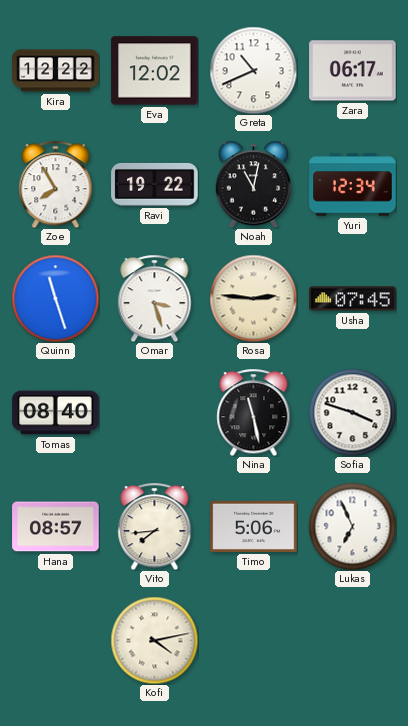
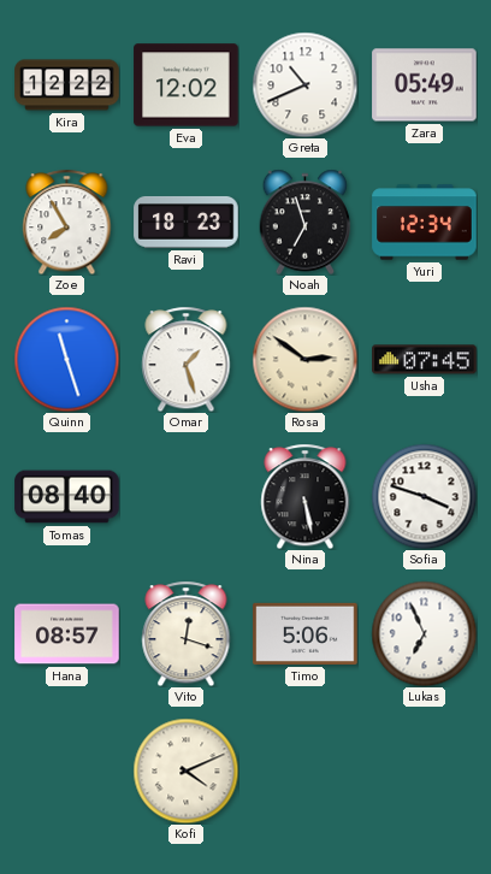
Zara: 06:17 -> 05:49
Ravi: 19:22 -> 18:23
Noah: 11:02 -> 6:57
Omar: 3:27 -> 1:27
Rosa: 2:46 -> 2:51
Nina: 11:28 -> 5:28
Vito: 7:44 -> 12:18
Kofi: 4:13 -> 4:11
